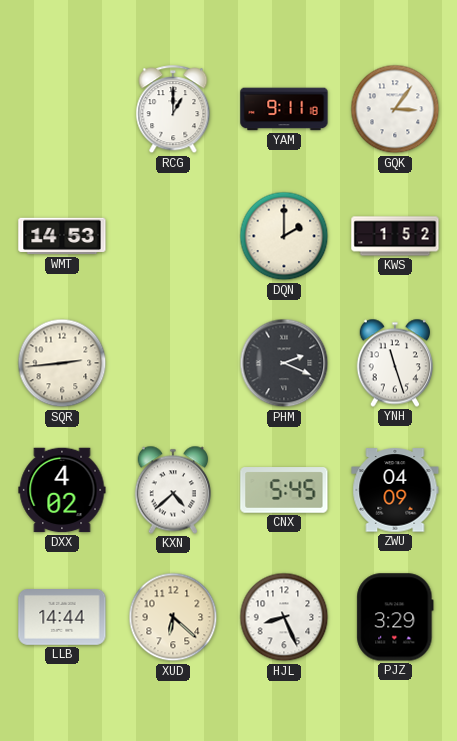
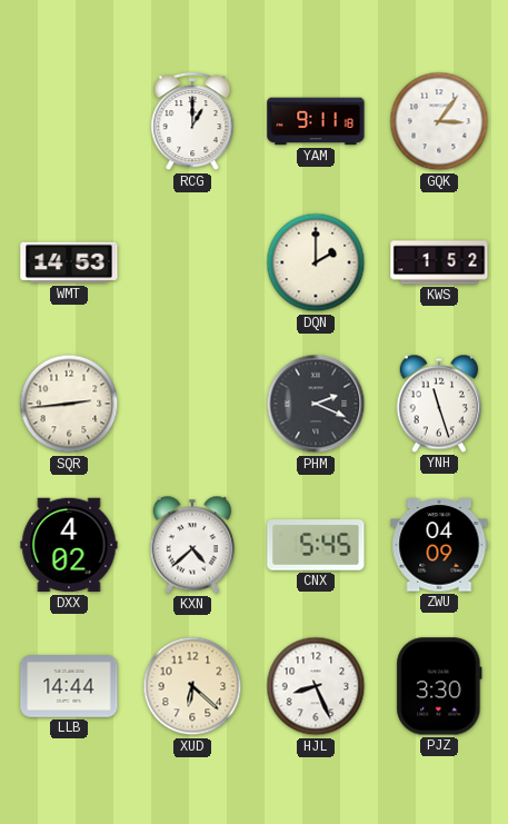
PJZ: 3:29 -> 3:30
